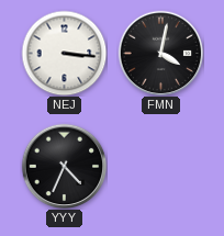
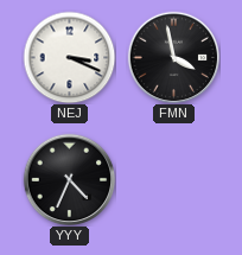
NEJ: 3:16 -> 3:19
FMN: 4:02 -> 3:58
